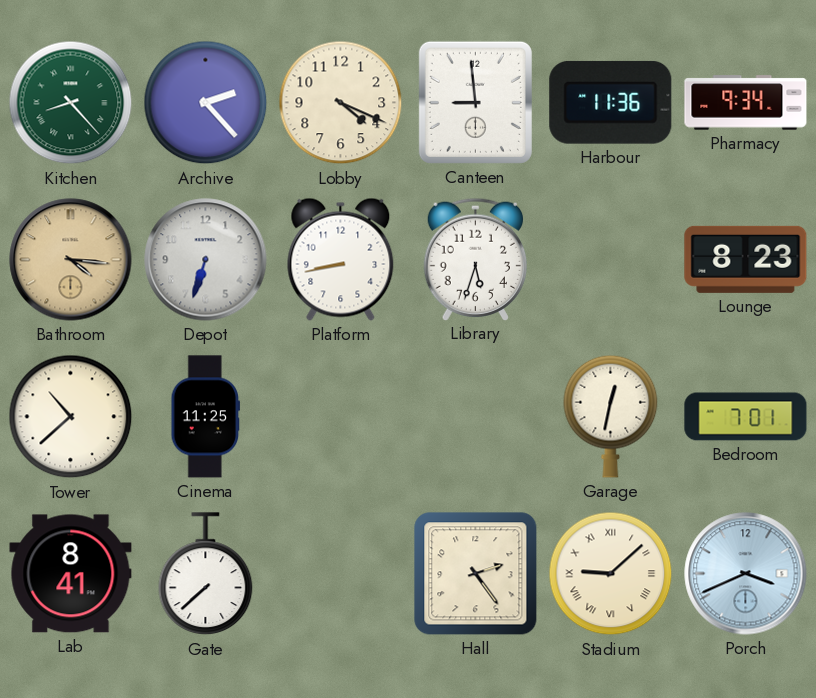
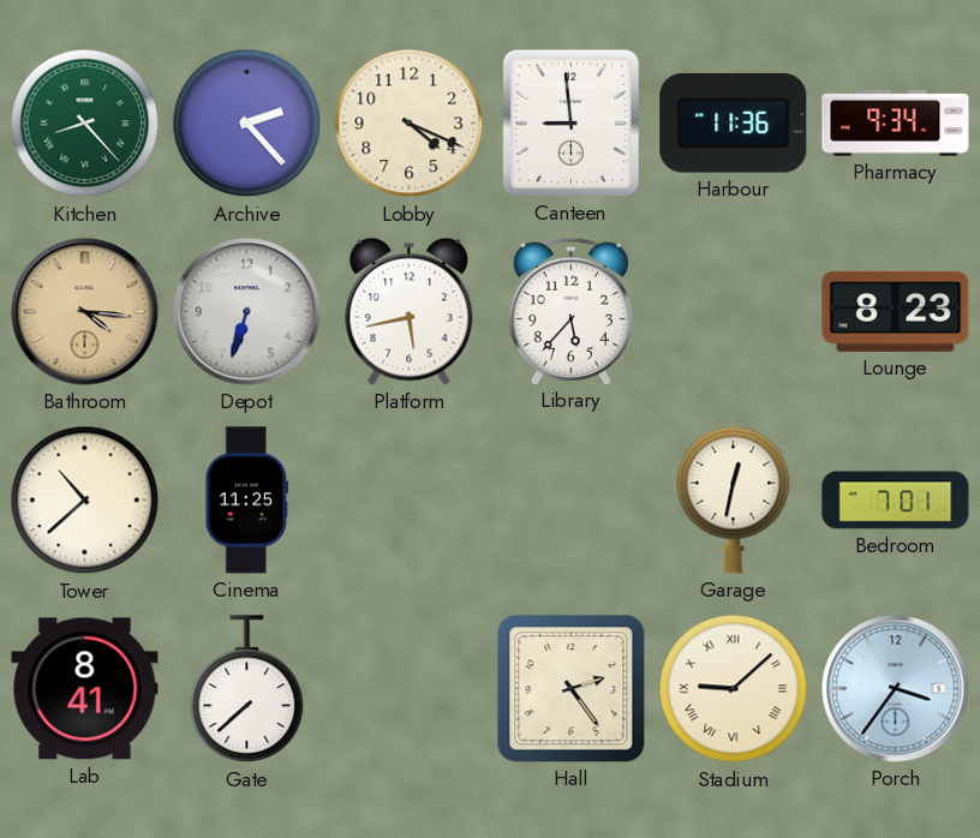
Platform: 8:43 -> 5:43
Library: 5:33 -> 5:37
Porch: 3:41 -> 3:36
